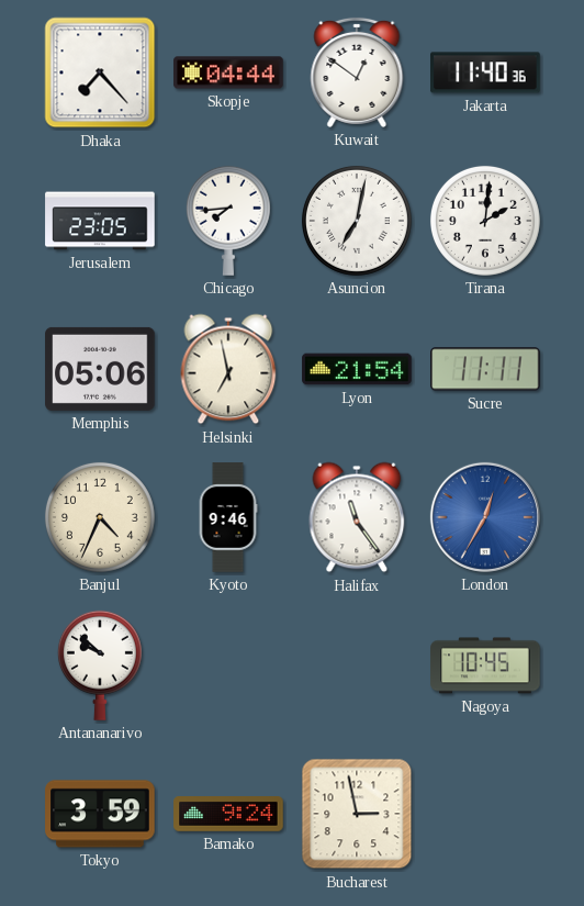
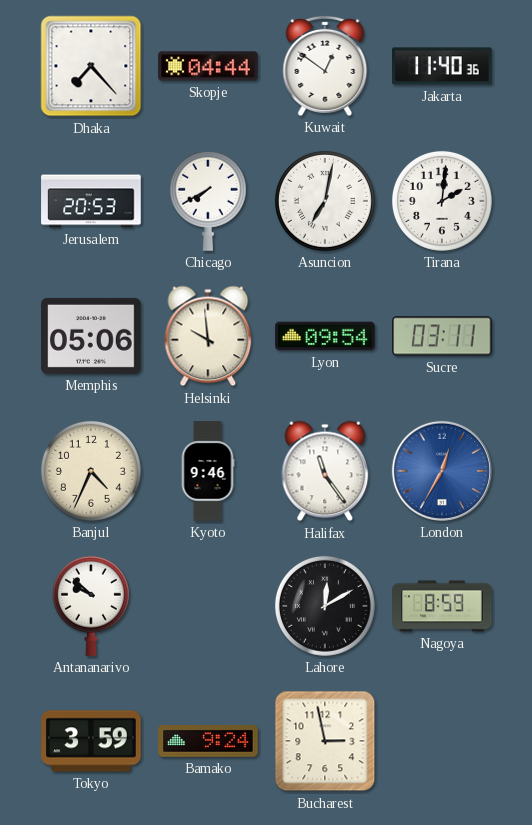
Jerusalem: 23:05 -> 20:53
Chicago: 7:44 -> 7:40
Helsinki: 6:58 -> 9:59
Lyon: 21:54 -> 09:54
Sucre: 11:11 -> 03:11
Lahore: none -> 12:10
Nagoya: 10:45 -> 8:59
